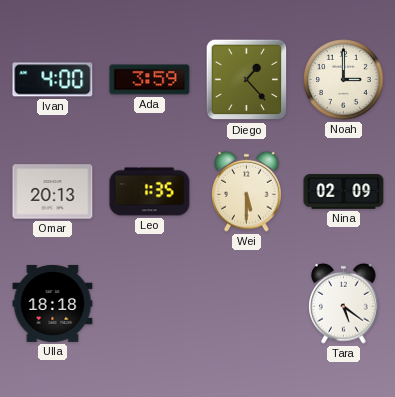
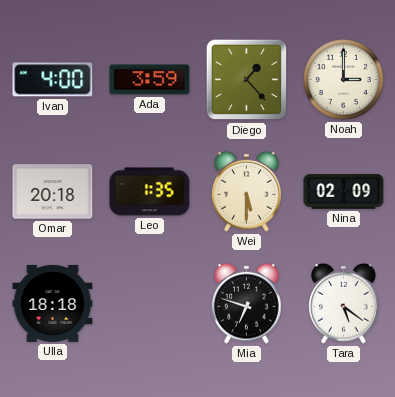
Omar: 20:13 -> 20:18
Mia: none -> 6:48
